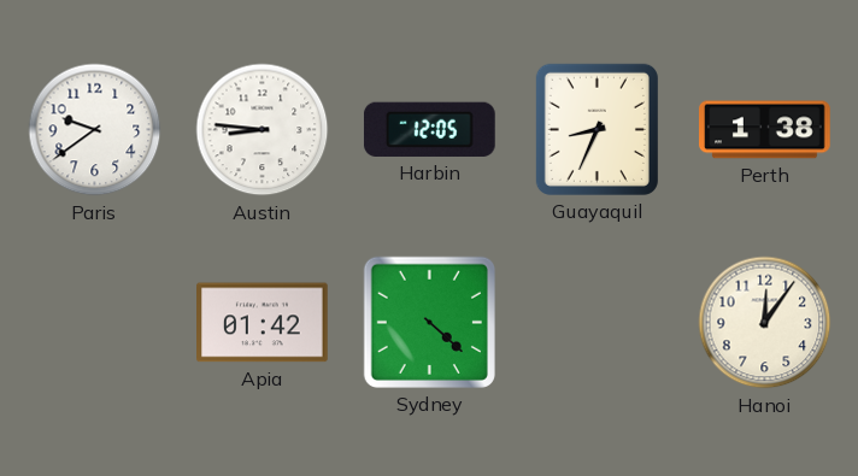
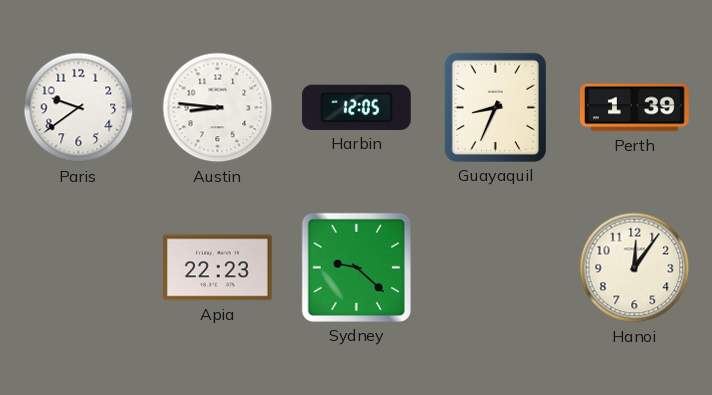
Perth: 1:38 -> 1:39
Apia: 01:42 -> 22:23
Sydney: 4:22 -> 9:22
